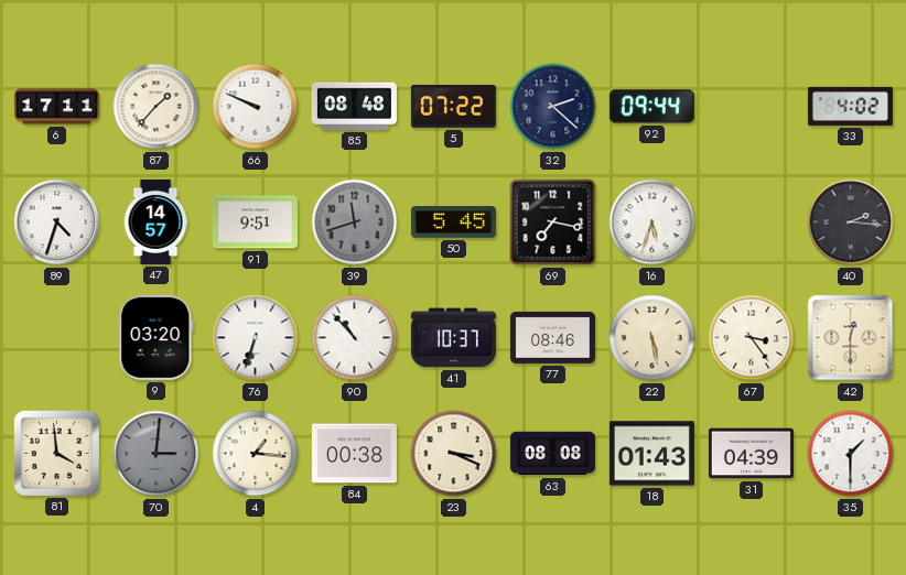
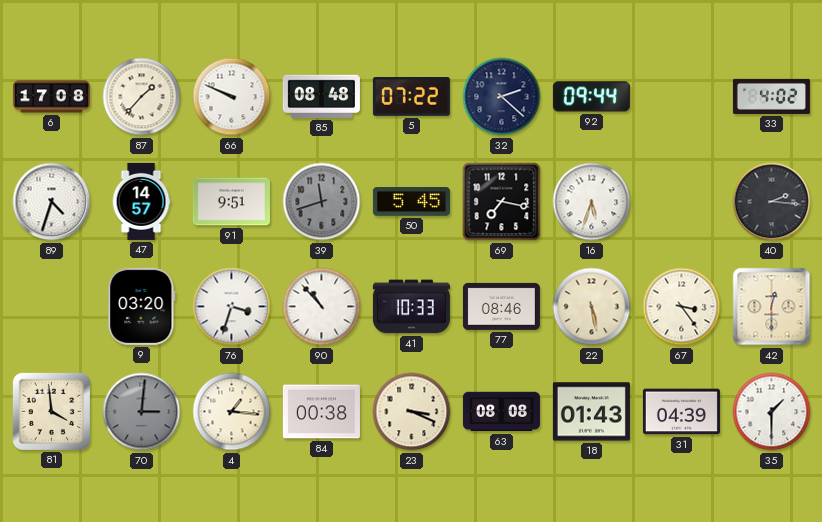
6: 17:11 -> 17:08
76: 6:33 -> 3:33
41: 10:37 -> 10:33
